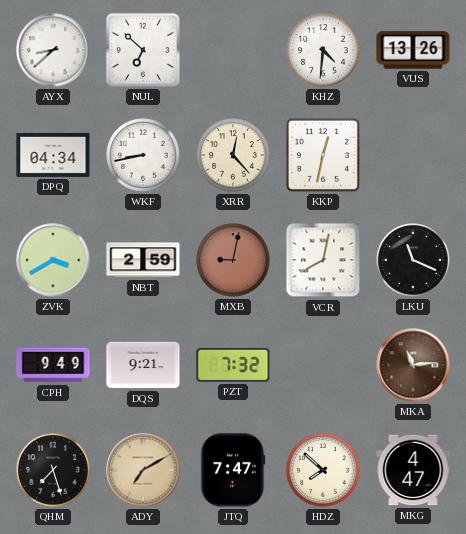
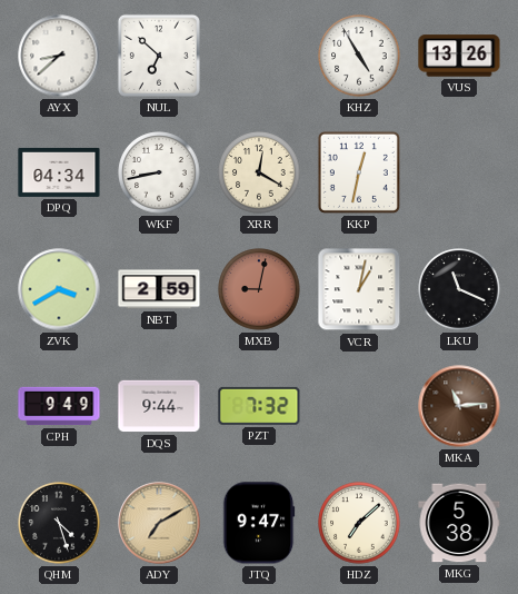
KHZ: 4:31 -> 4:55
XRR: 12:23 -> 12:20
VCR: 8:02 -> 1:02
DQS: 9:21 -> 9:44
QHM: 7:27 -> 4:27
JTQ: 7:47 -> 9:47
HDZ: 7:52 -> 7:08
MKG: 4:47 -> 5:38
